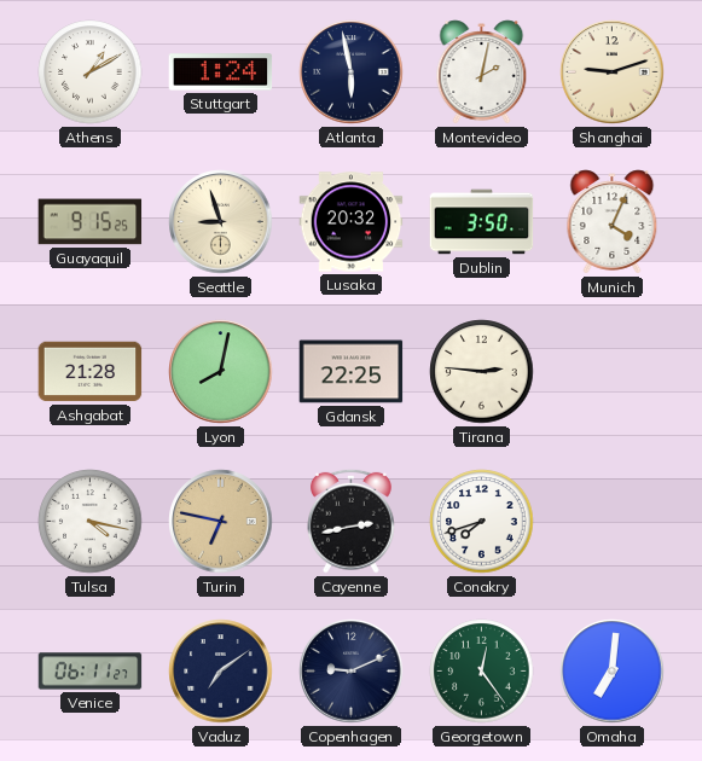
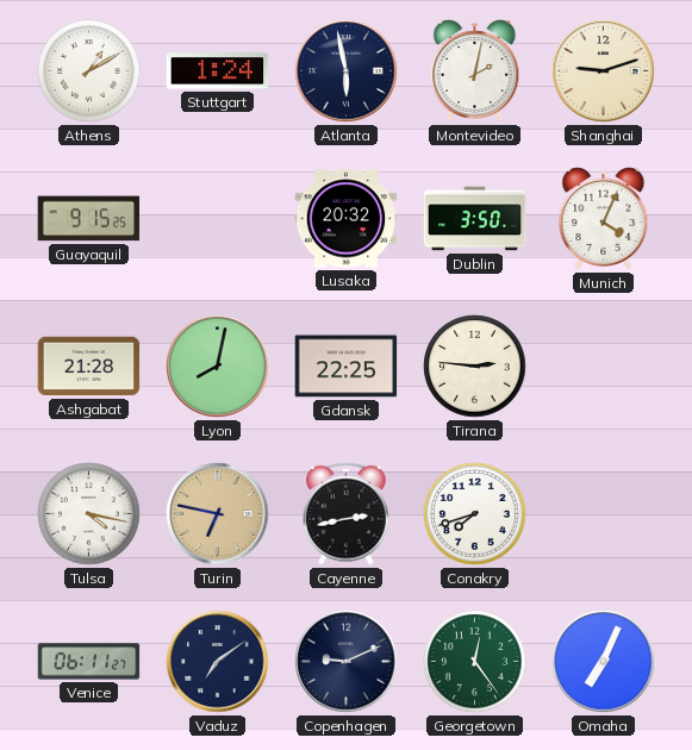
Seattle: 8:57 -> none
Omaha: 7:01 -> 7:04
